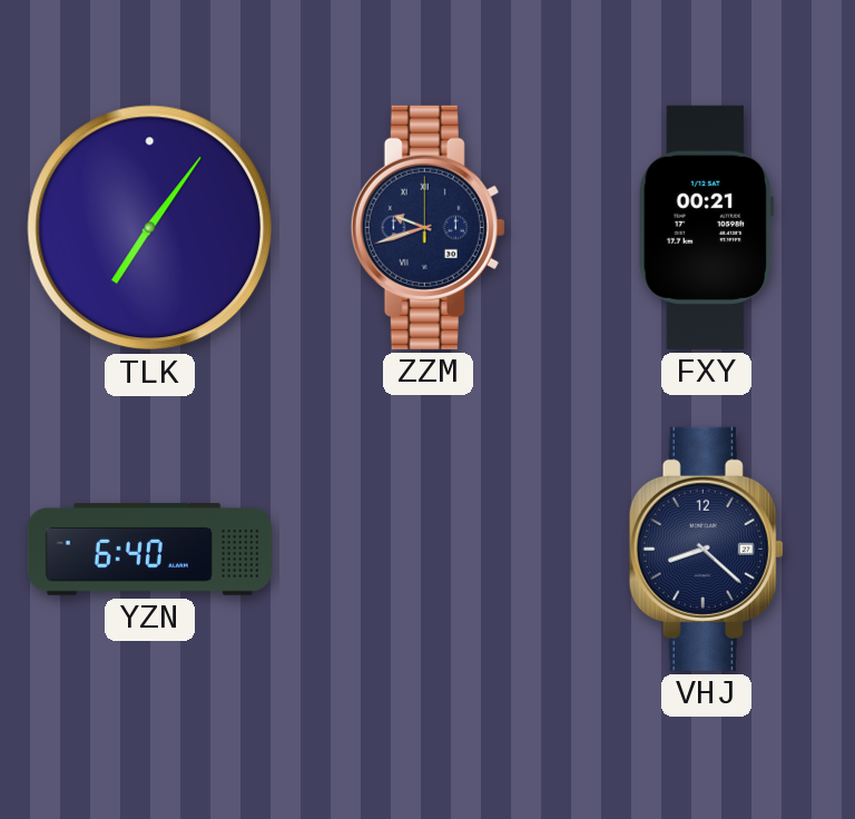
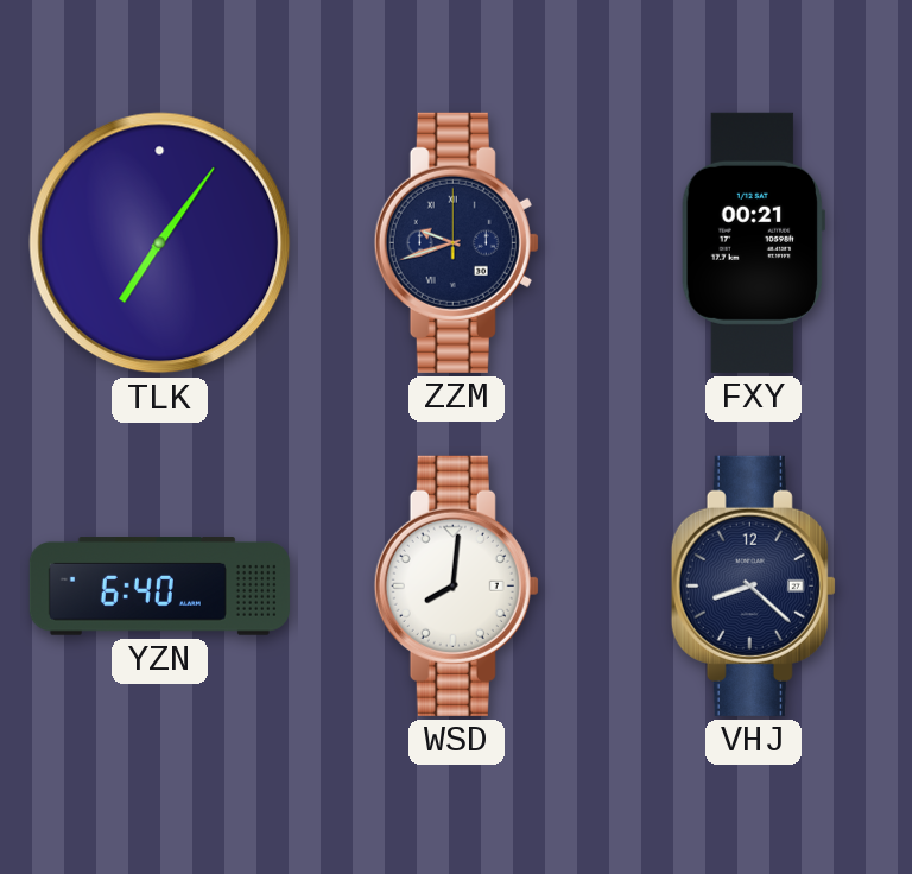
WSD: none -> 8:01
